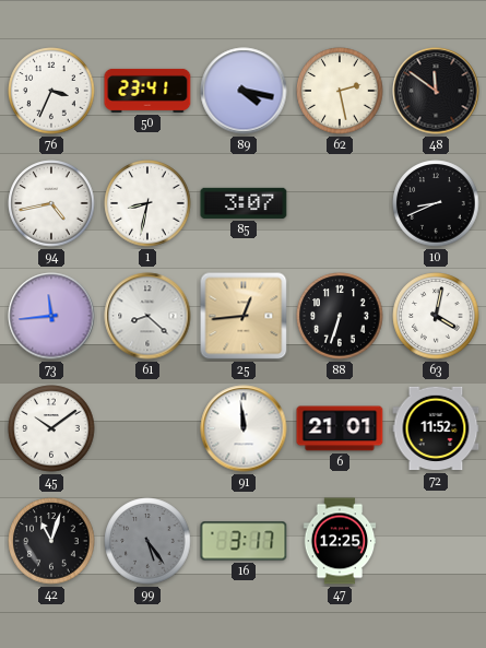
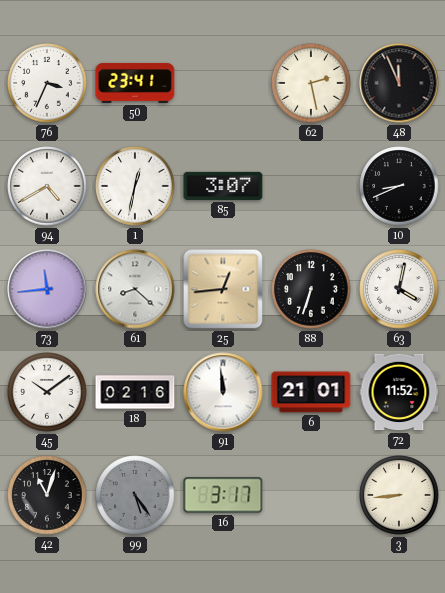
89: 4:17 -> none
48: 11:51 -> 11:56
94: 4:43 -> 4:40
1: 8:32 -> 12:32
18: none -> 02:16
47: 12:25 -> none
3: none -> 8:44
